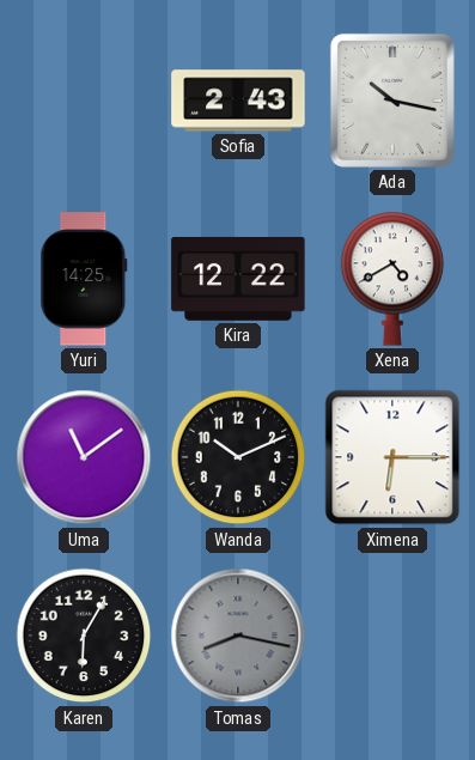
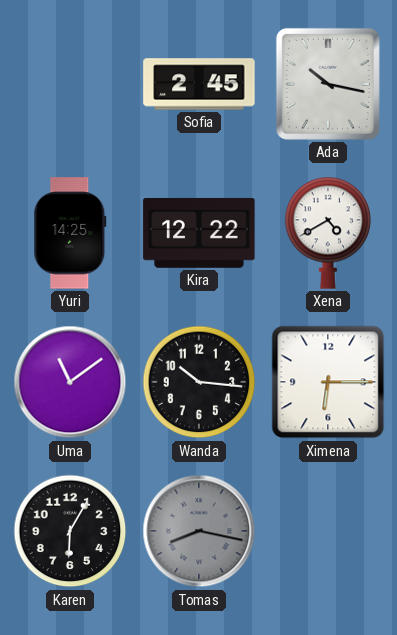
Sofia: 2:43 -> 2:45
Wanda: 10:11 -> 10:16
